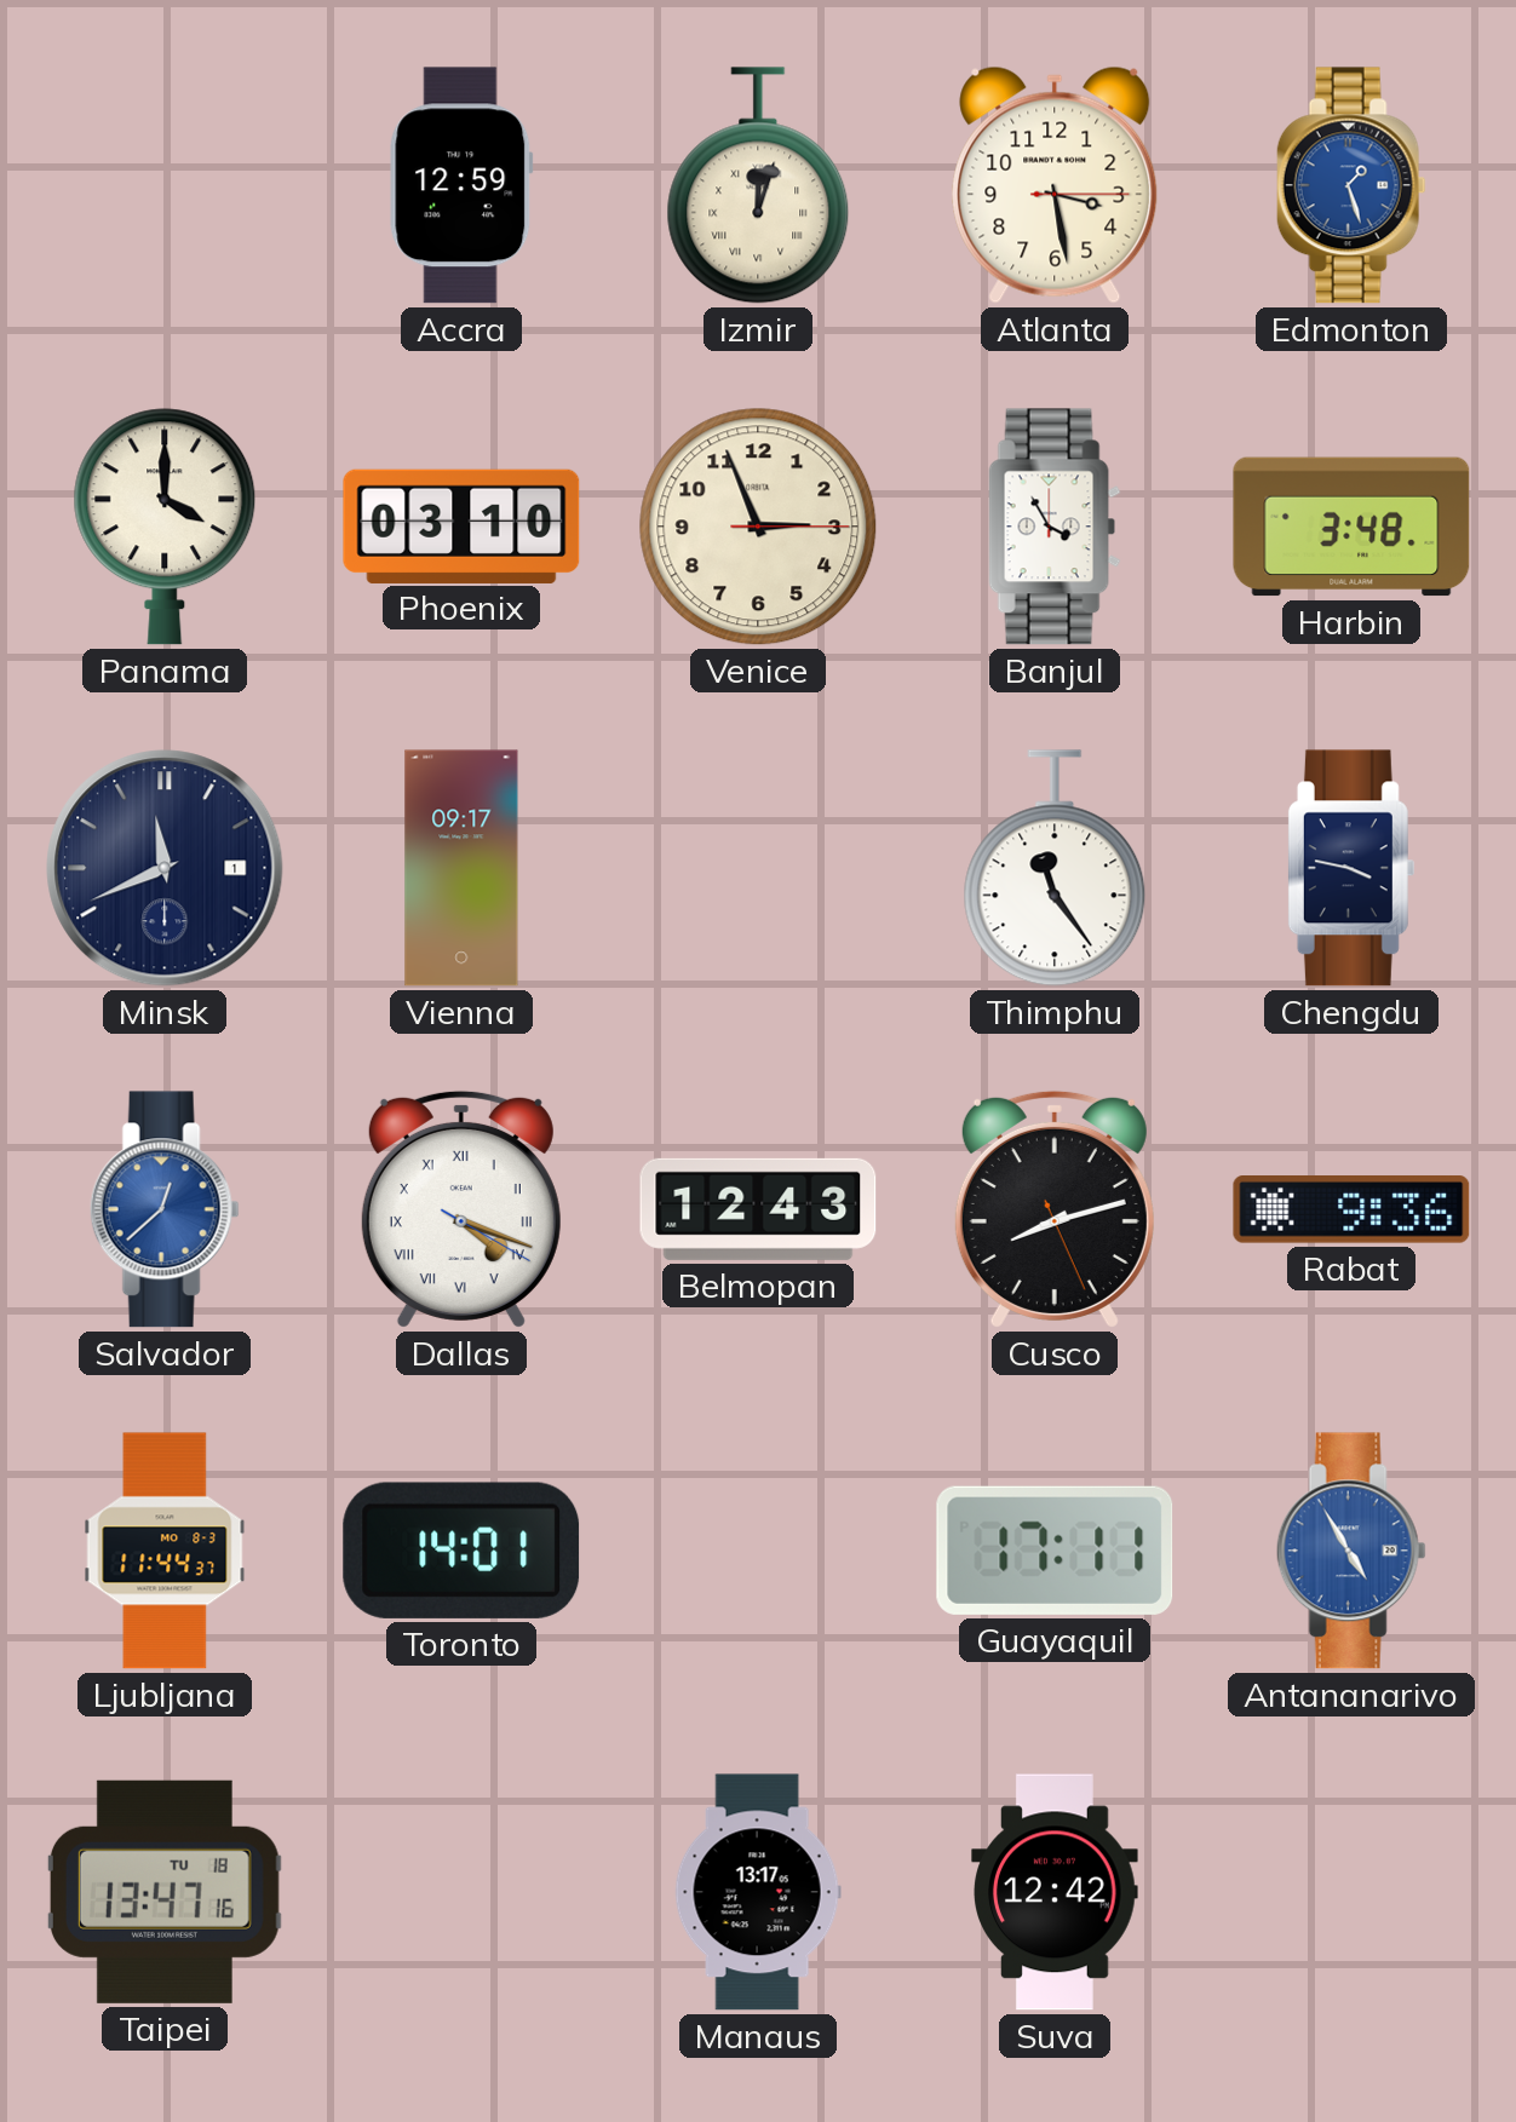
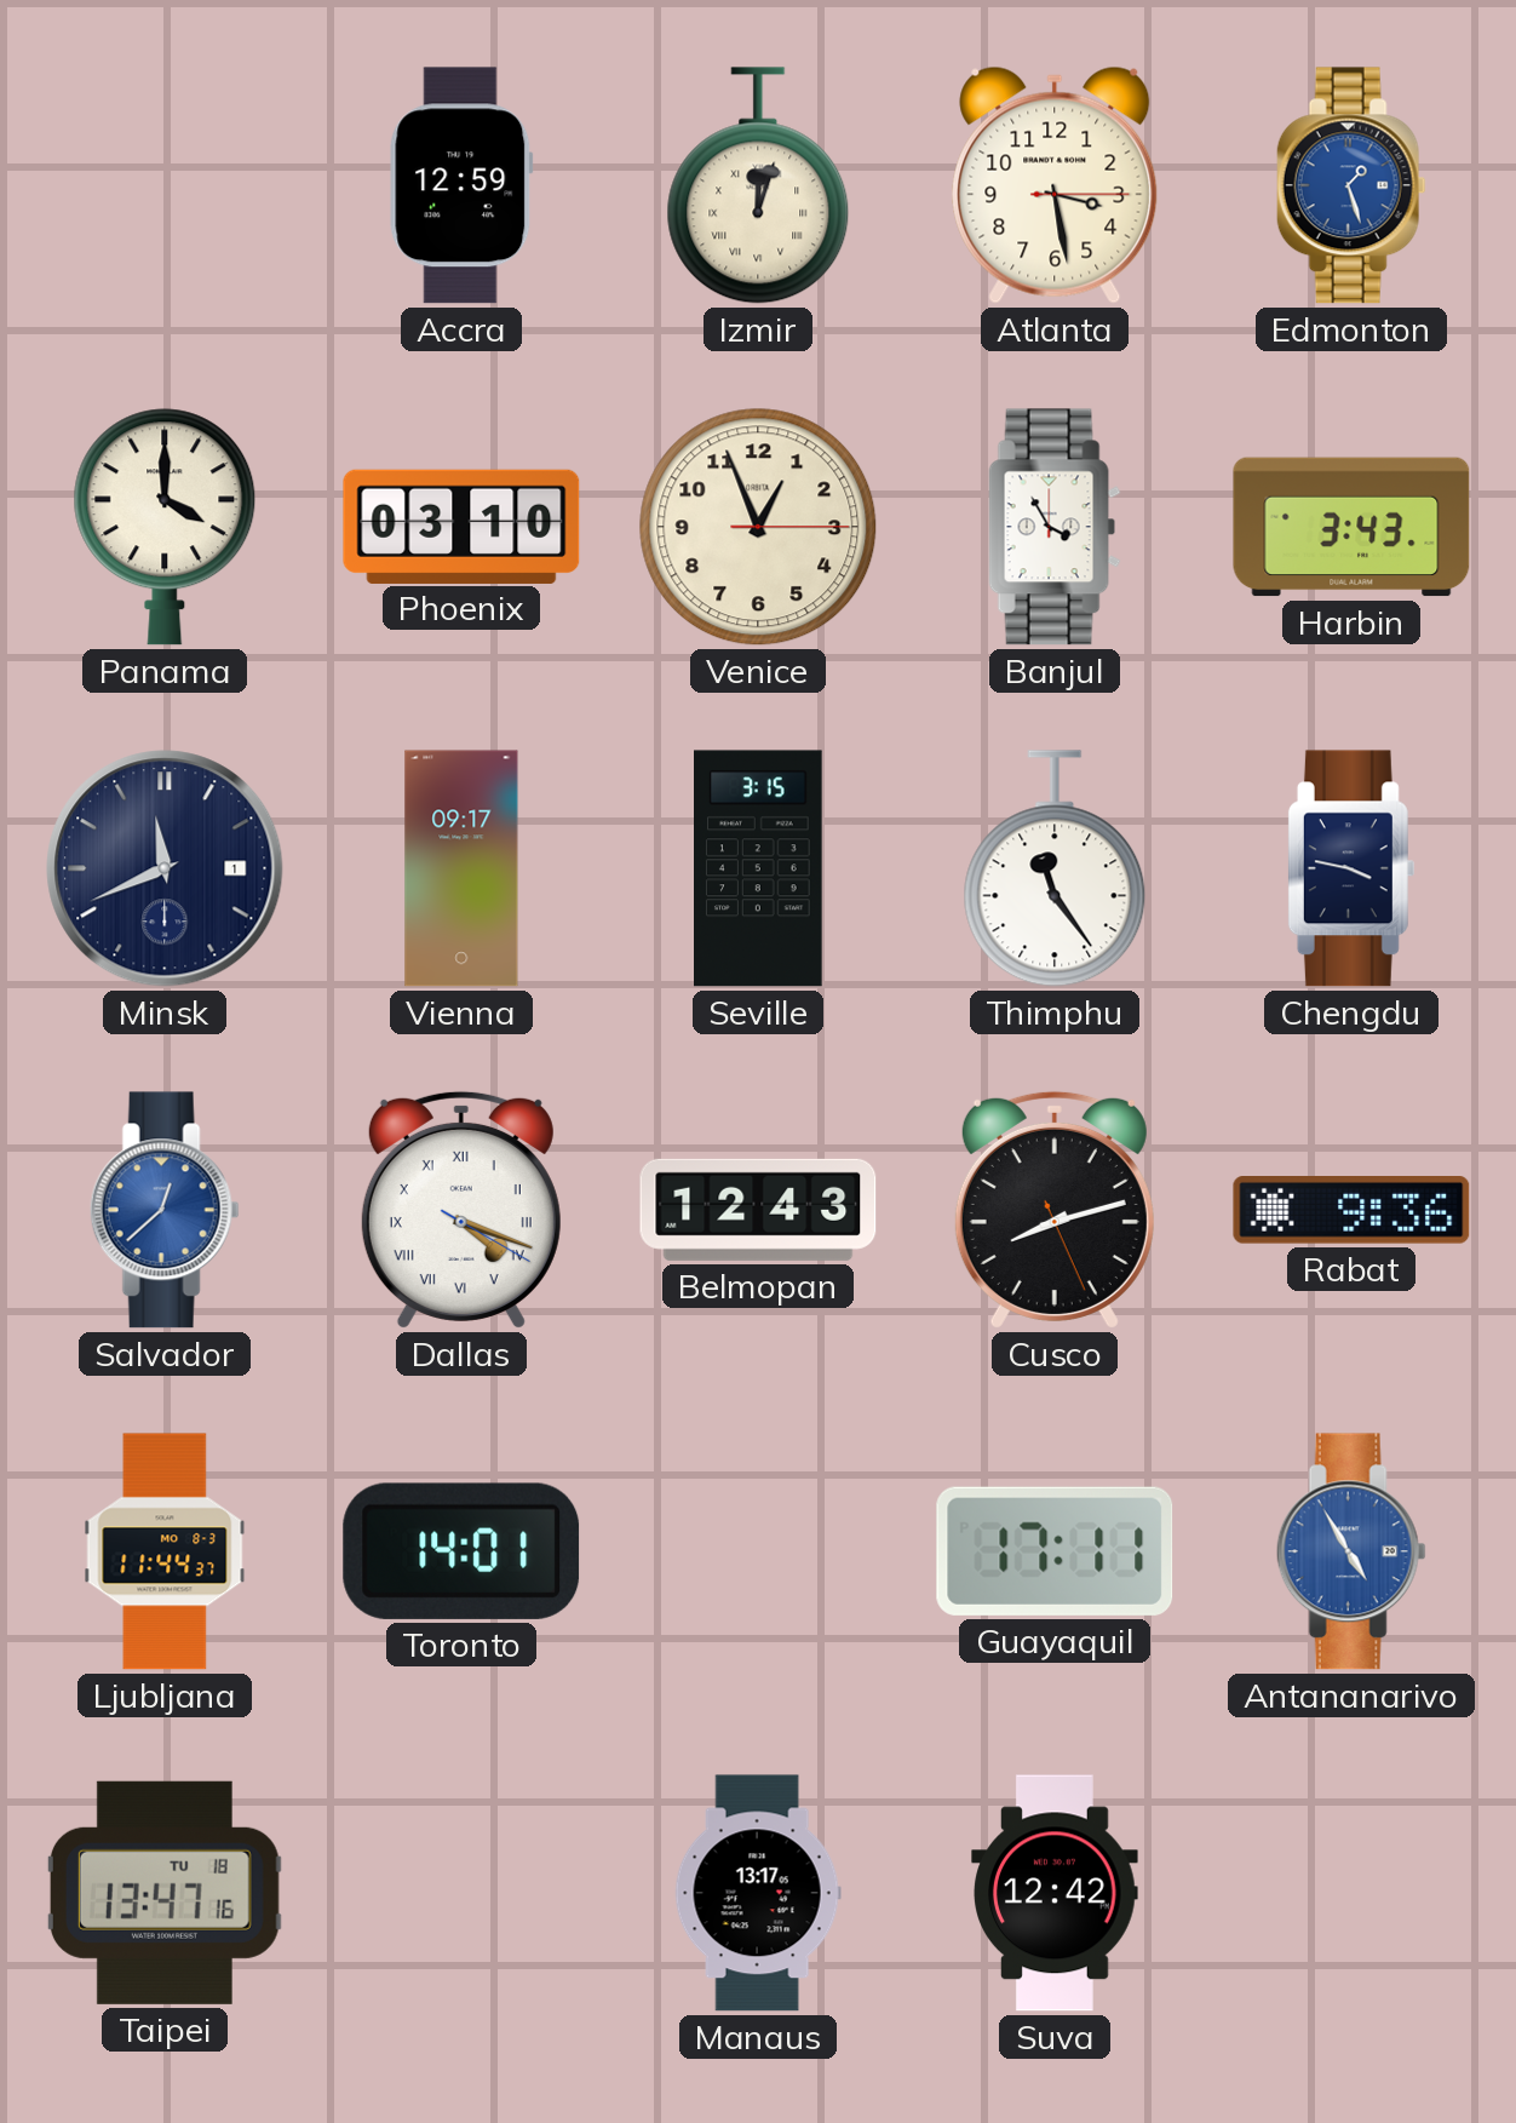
Venice: 2:56 -> 12:56
Harbin: 3:48 -> 3:43
Seville: none -> 3:15
